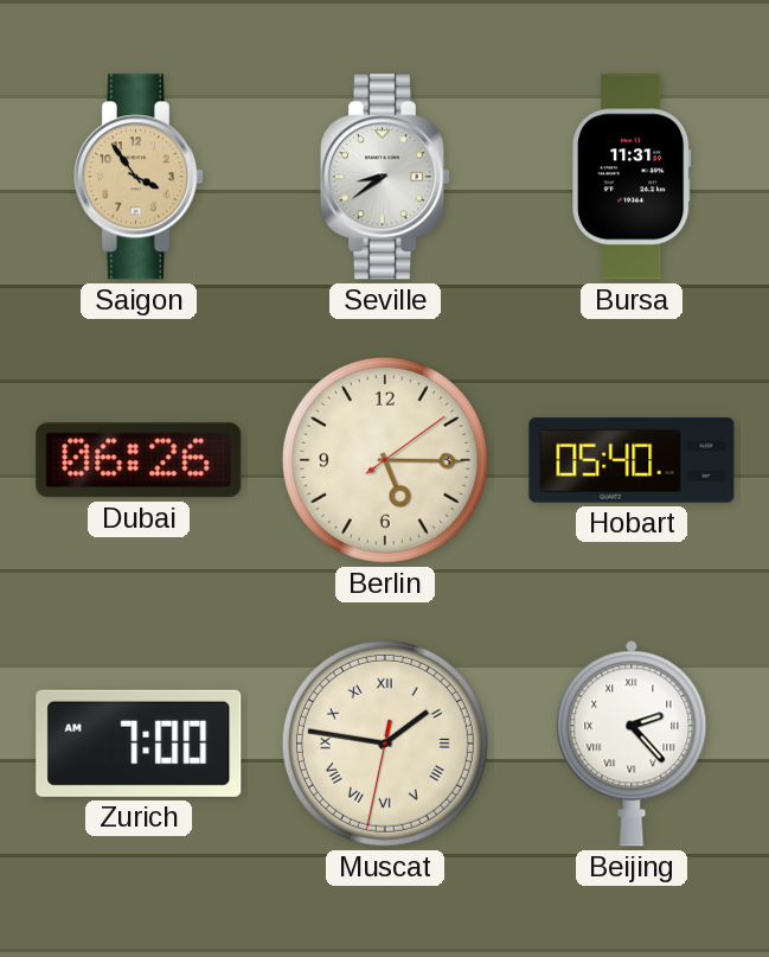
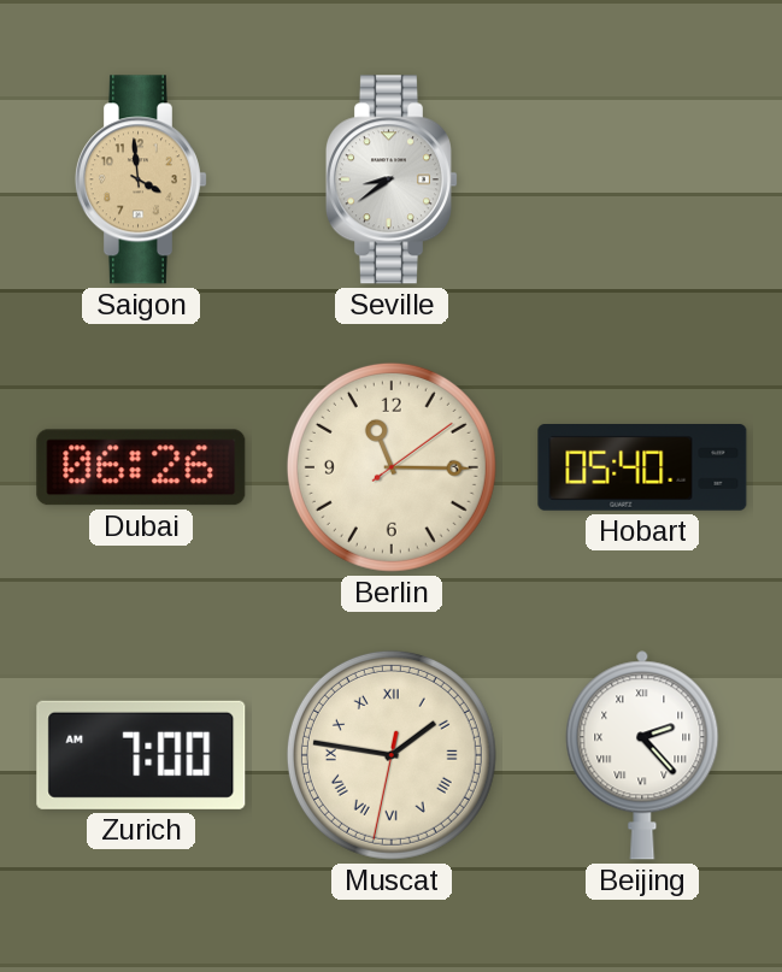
Saigon: 3:54 -> 3:59
Bursa: 11:31 -> none
Berlin: 5:15 -> 11:15
